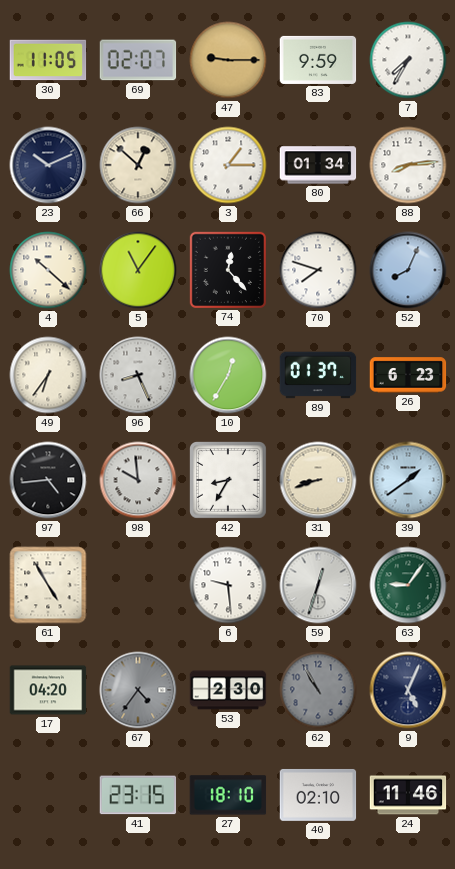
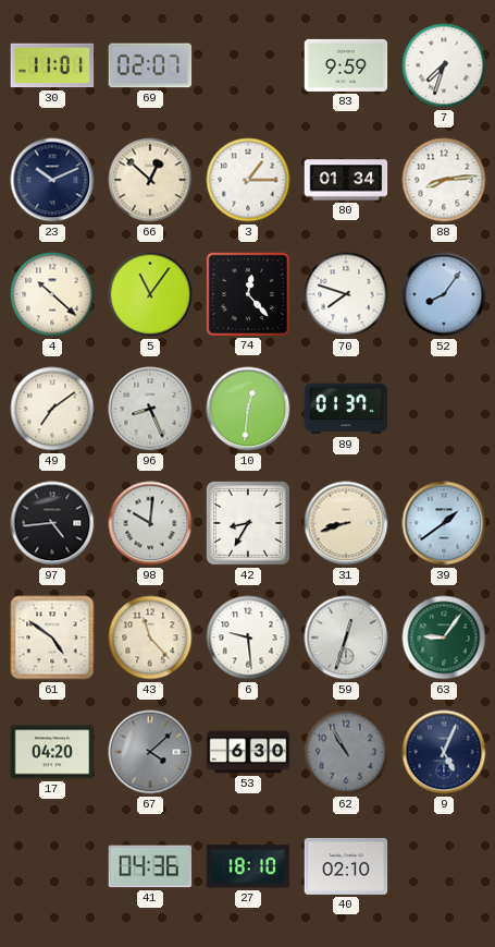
30: 11:05 -> 11:01
47: 9:15 -> none
7: 7:35 -> 7:33
52: 8:04 -> 8:06
49: 6:36 -> 7:09
10: 12:35 -> 12:31
26: 6:23 -> none
98: 9:59 -> 10:01
61: 4:55 -> 4:51
43: none -> 11:23
67: 4:36 -> 4:08
53: 2:30 -> 6:30
41: 23:15 -> 04:36
24: 11:46 -> none
